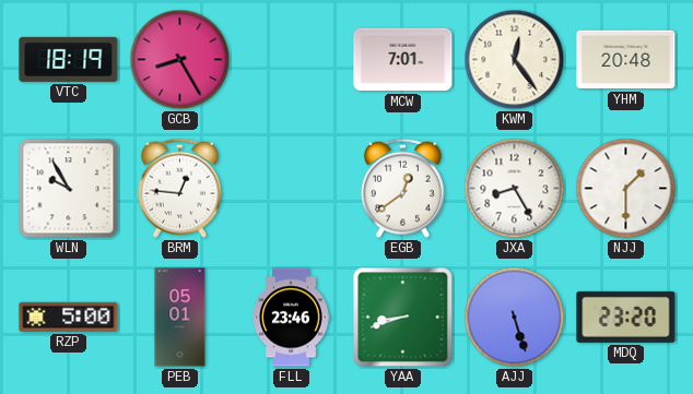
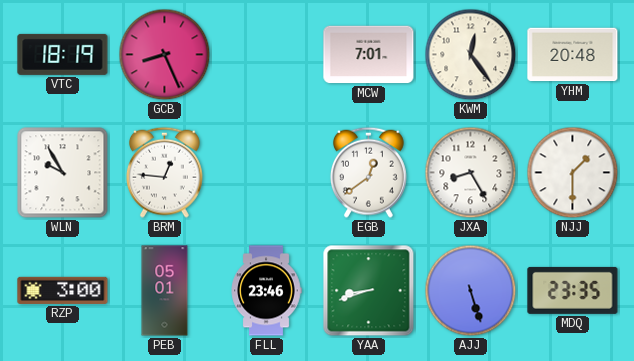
GCB: 8:25 -> 8:26
RZP: 5:00 -> 3:00
MDQ: 23:20 -> 23:35
